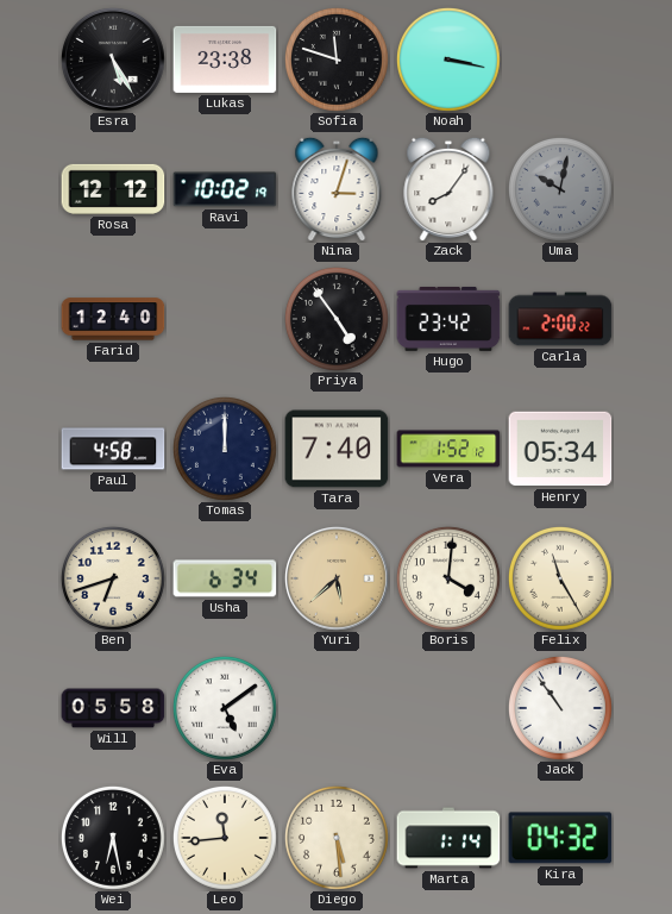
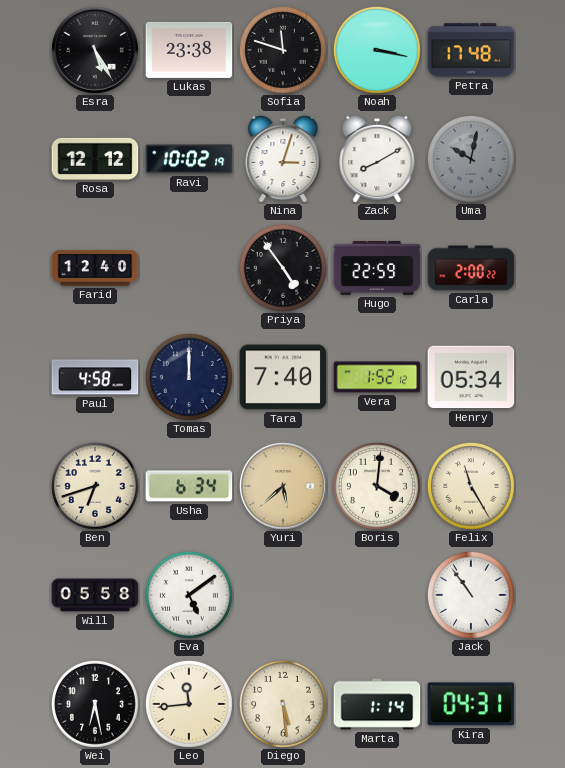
Petra: none -> 17:48
Zack: 8:06 -> 8:10
Hugo: 23:42 -> 22:59
Kira: 04:32 -> 04:31
